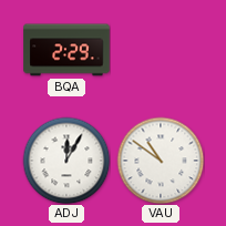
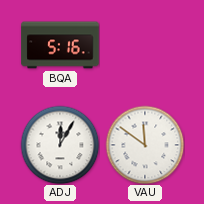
BQA: 2:29 -> 5:16
VAU: 10:51 -> 11:51
